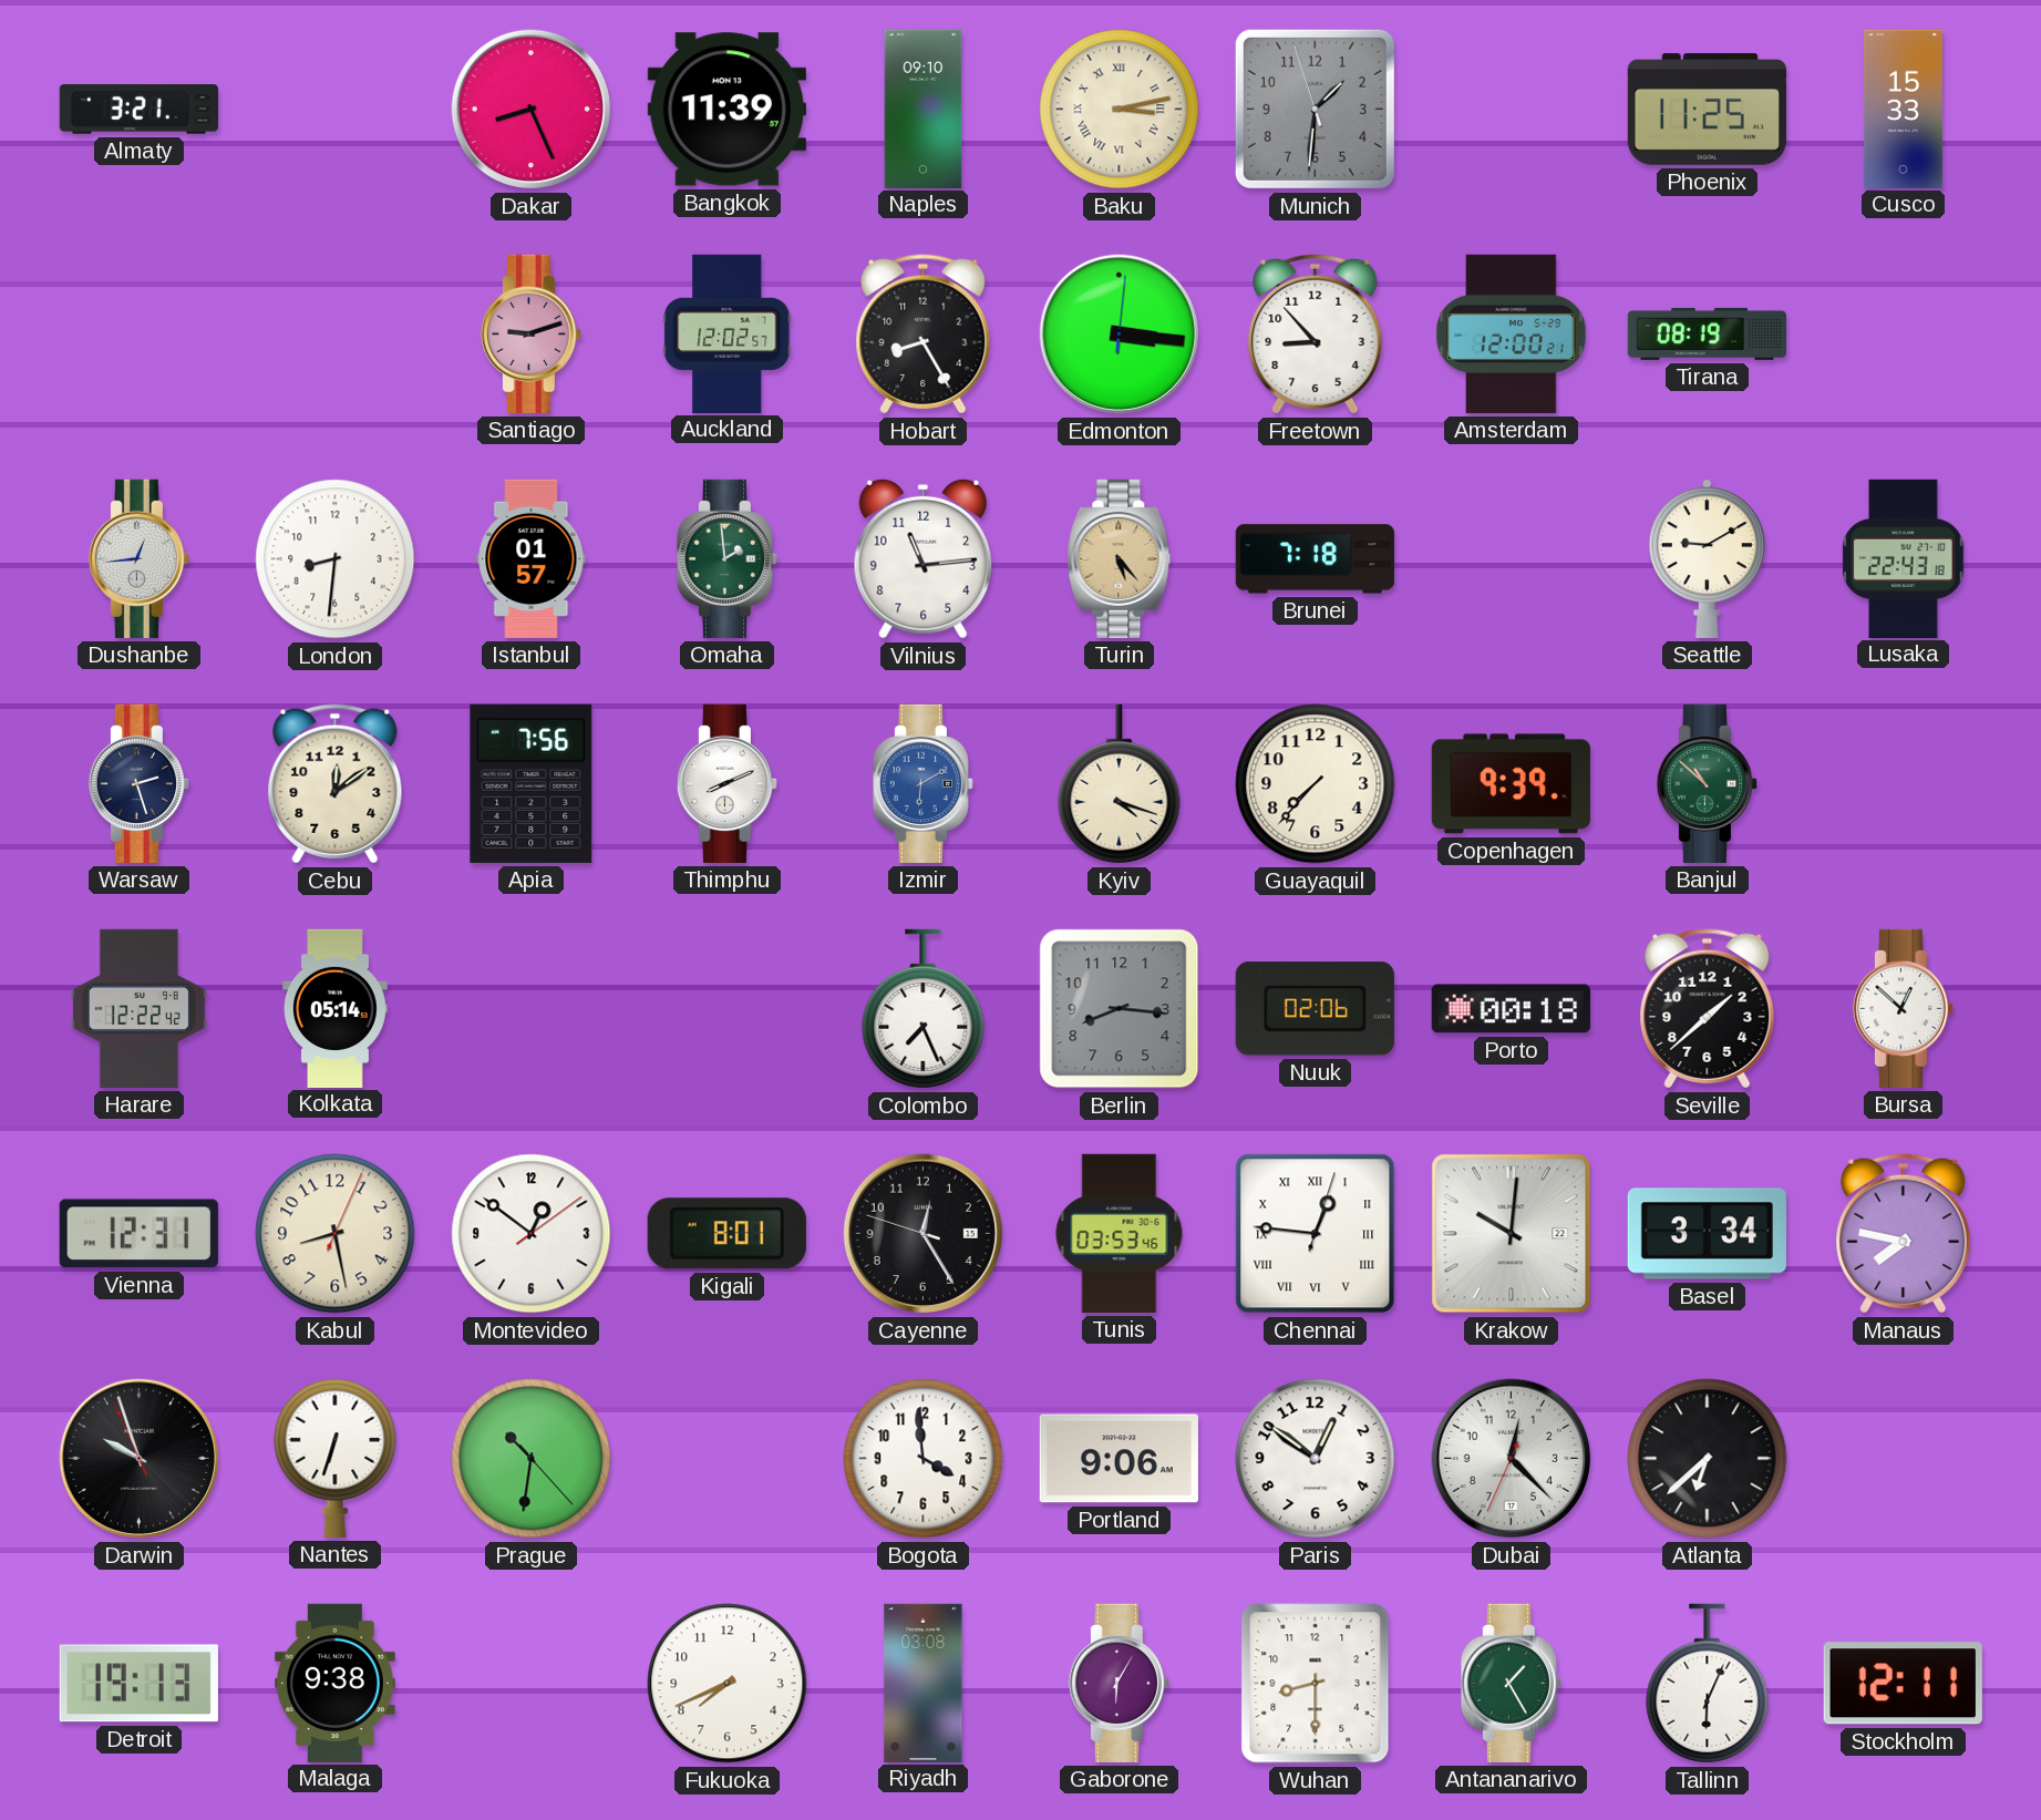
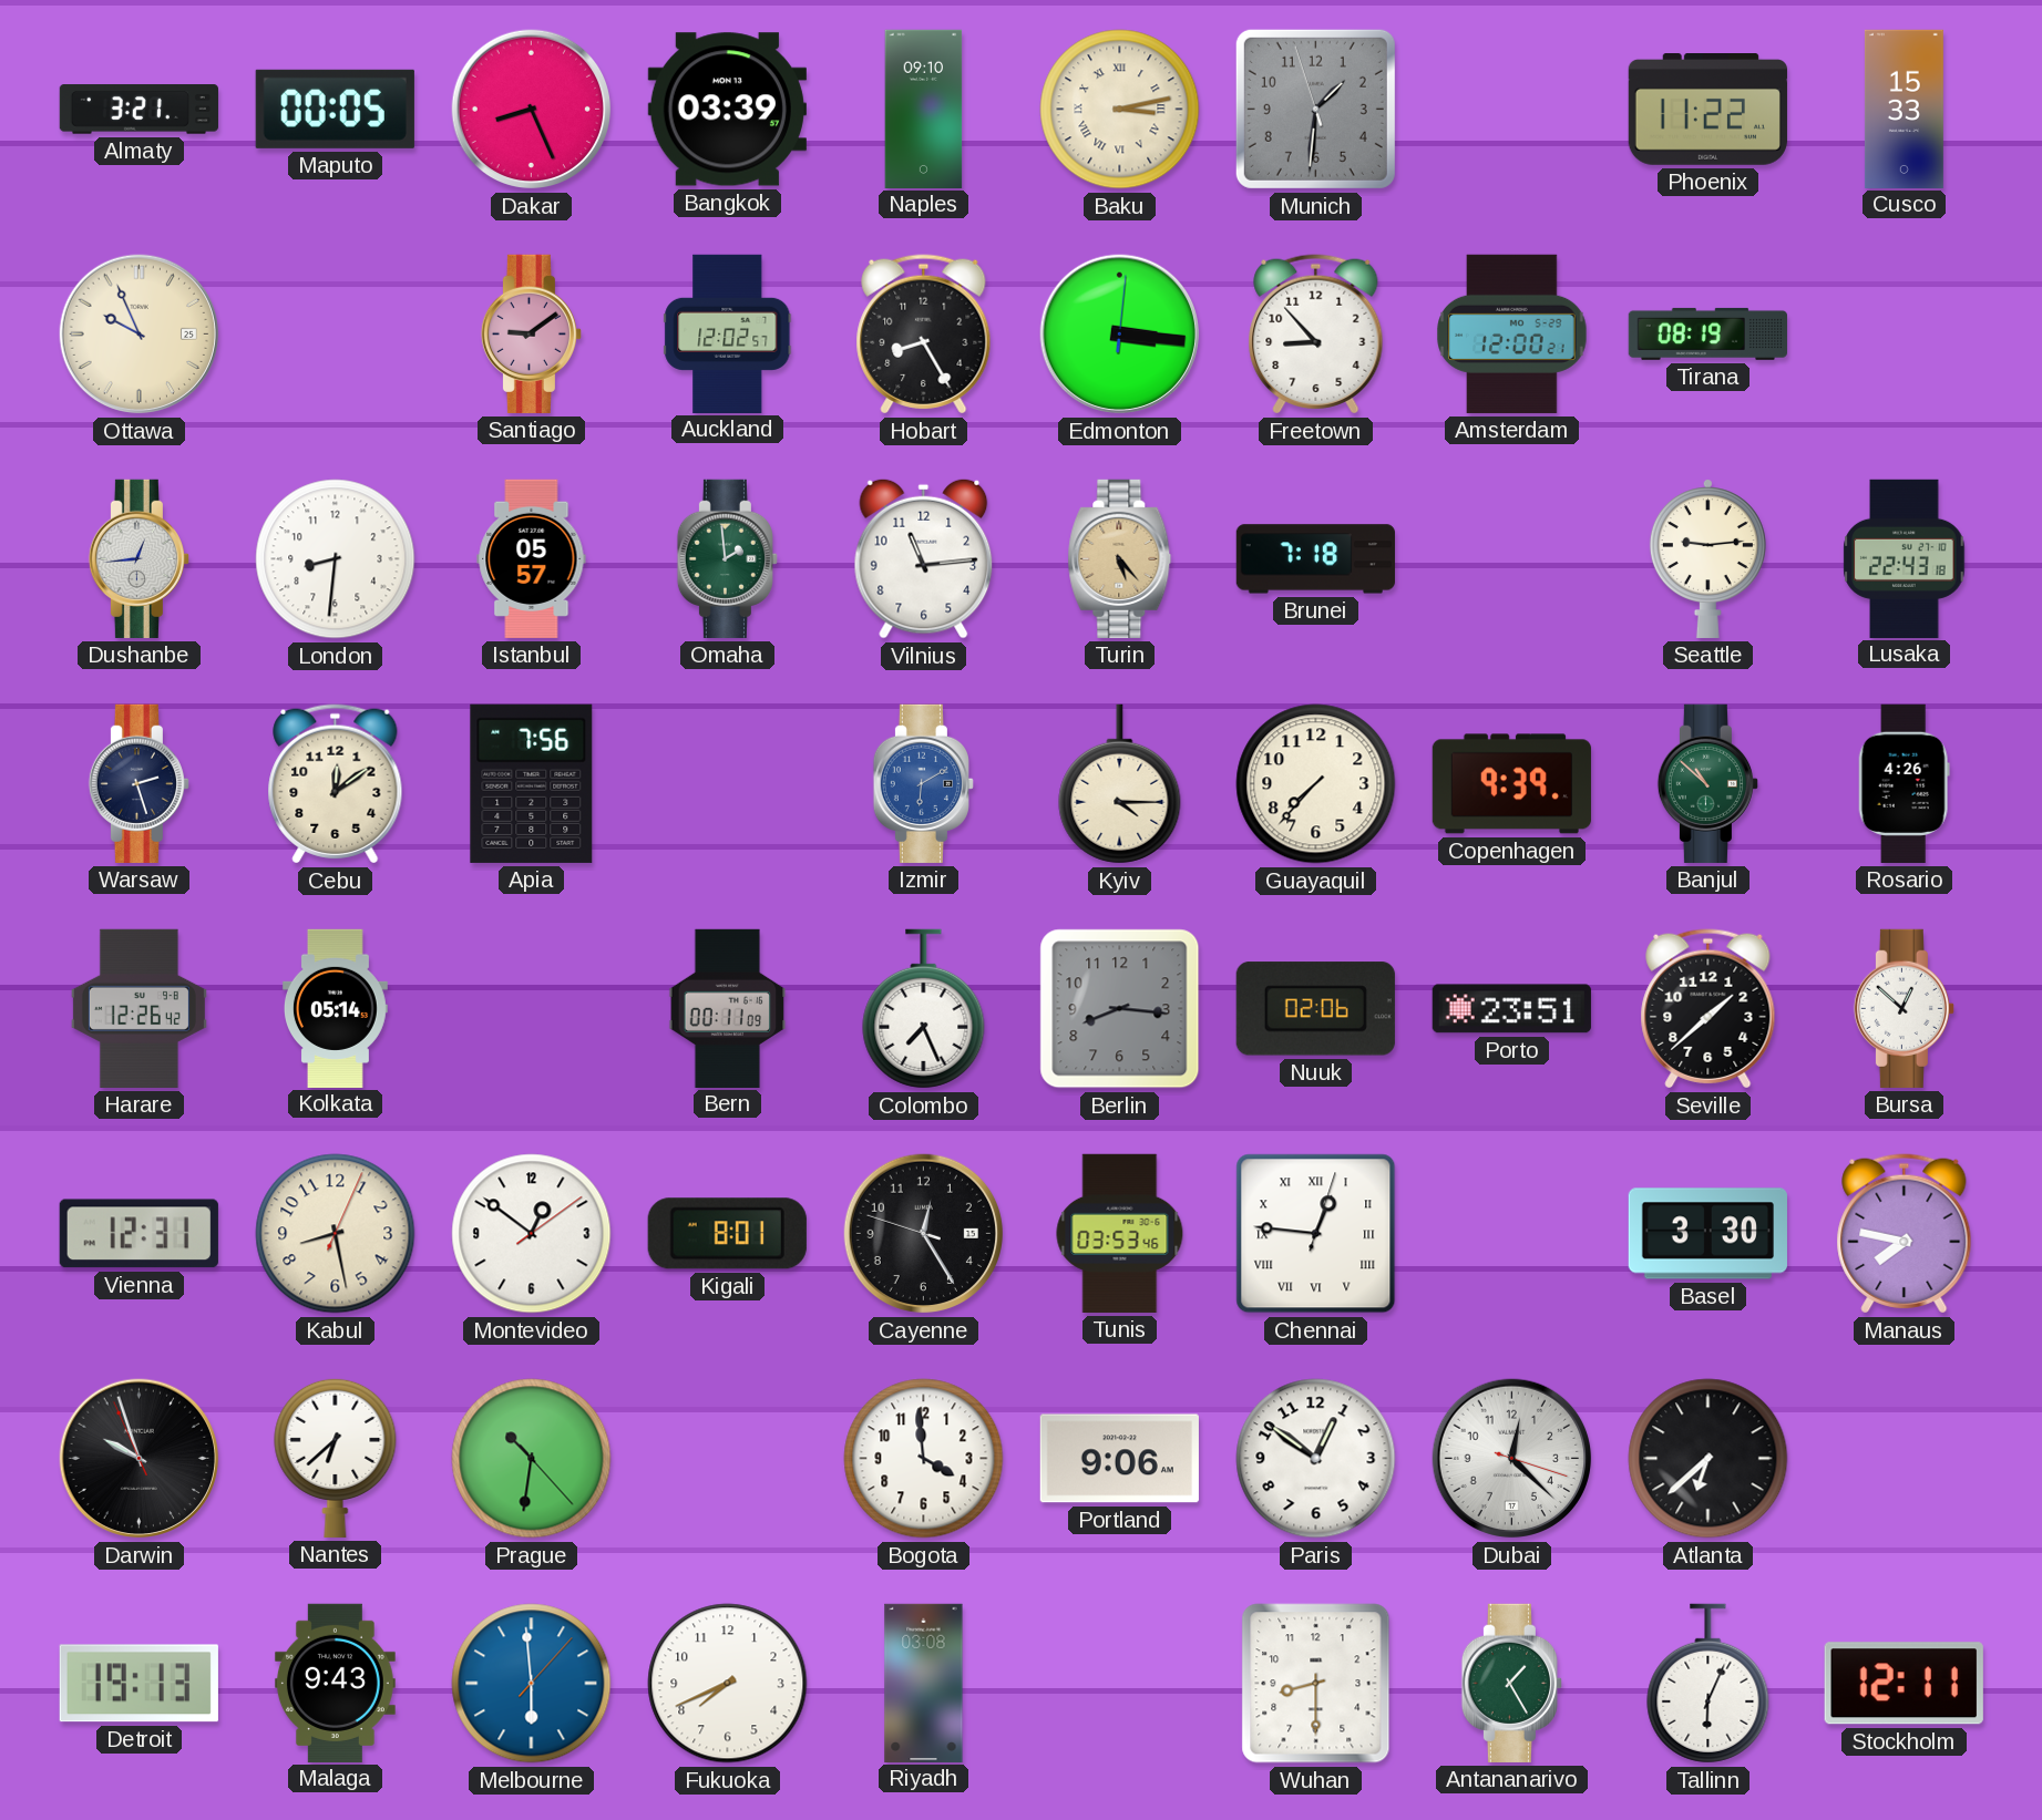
Maputo: none -> 00:05
Bangkok: 11:39 -> 03:39
Phoenix: 11:25 -> 11:22
Ottawa: none -> 9:56
Santiago: 9:12 -> 9:09
Istanbul: 01:57 -> 05:57
Seattle: 9:10 -> 9:14
Thimphu: 8:11 -> none
Kyiv: 4:18 -> 4:15
Rosario: none -> 4:26
Harare: 12:22 -> 12:26
Bern: none -> 00:11
Porto: 00:18 -> 23:51
Krakow: 10:01 -> none
Basel: 3:34 -> 3:30
Nantes: 6:33 -> 6:38
Dubai: 12:22:34 -> 12:22:18
Malaga: 9:38 -> 9:43
Melbourne: none -> 5:59
Gaborone: 6:05 -> none
